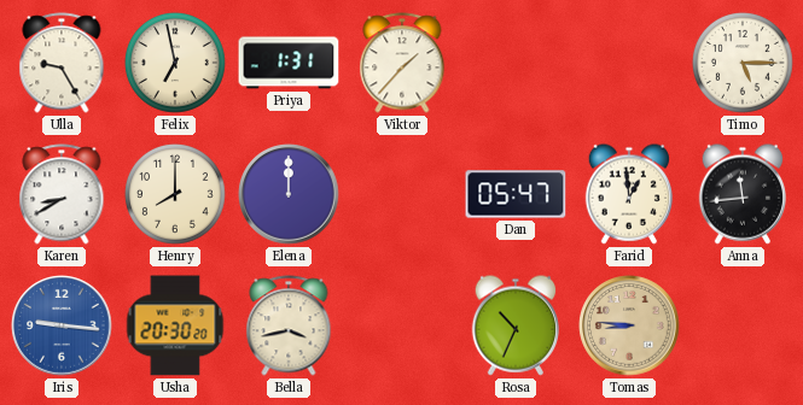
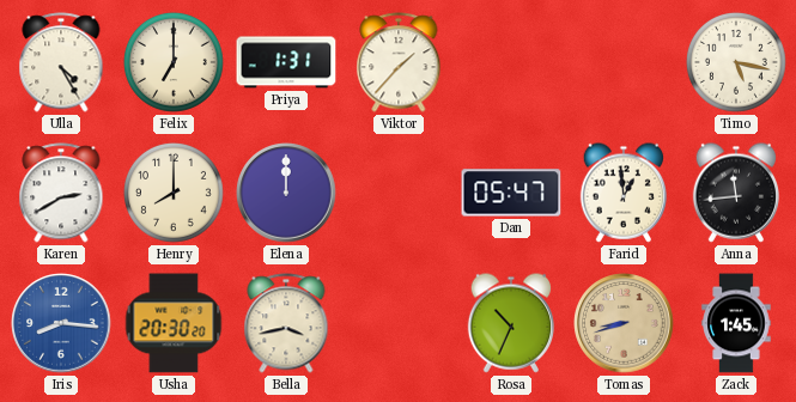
Ulla: 9:25 -> 4:25
Felix: 6:58 -> 7:00
Timo: 5:15 -> 5:17
Karen: 8:40 -> 2:40
Iris: 9:16 -> 8:16
Tomas: 8:46 -> 8:42
Zack: none -> 1:45
